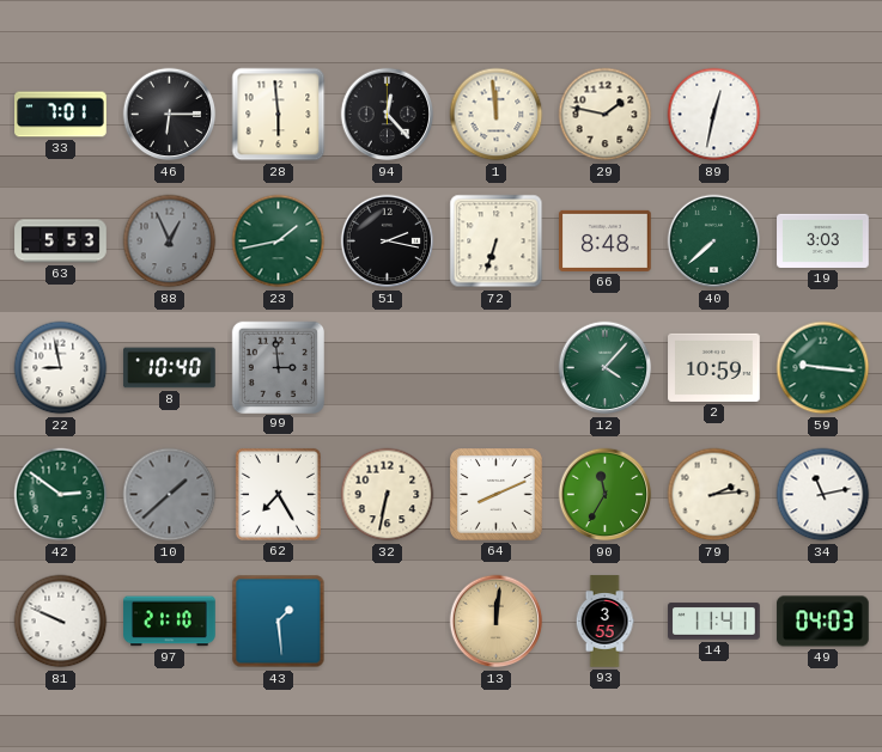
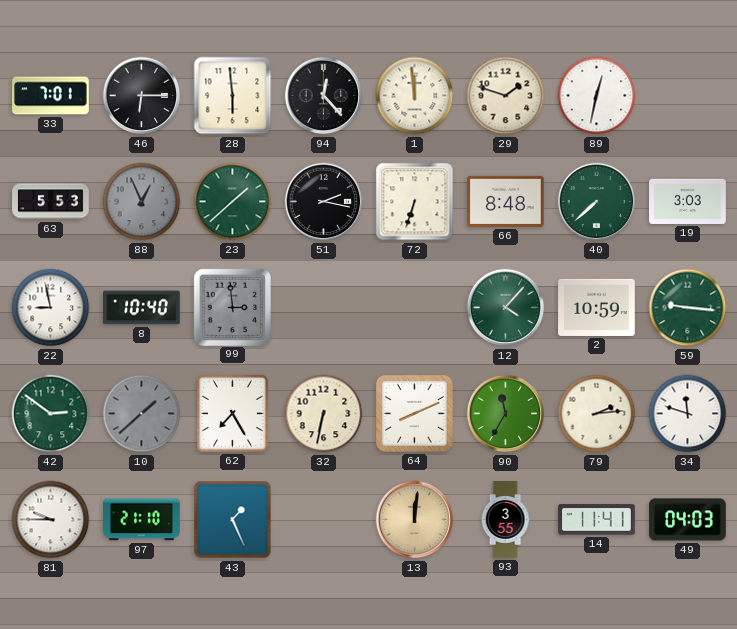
29: 1:47 -> 1:48
23: 1:43 -> 1:38
34: 11:13 -> 11:48
81: 9:49 -> 9:45
43: 1:29 -> 1:26
